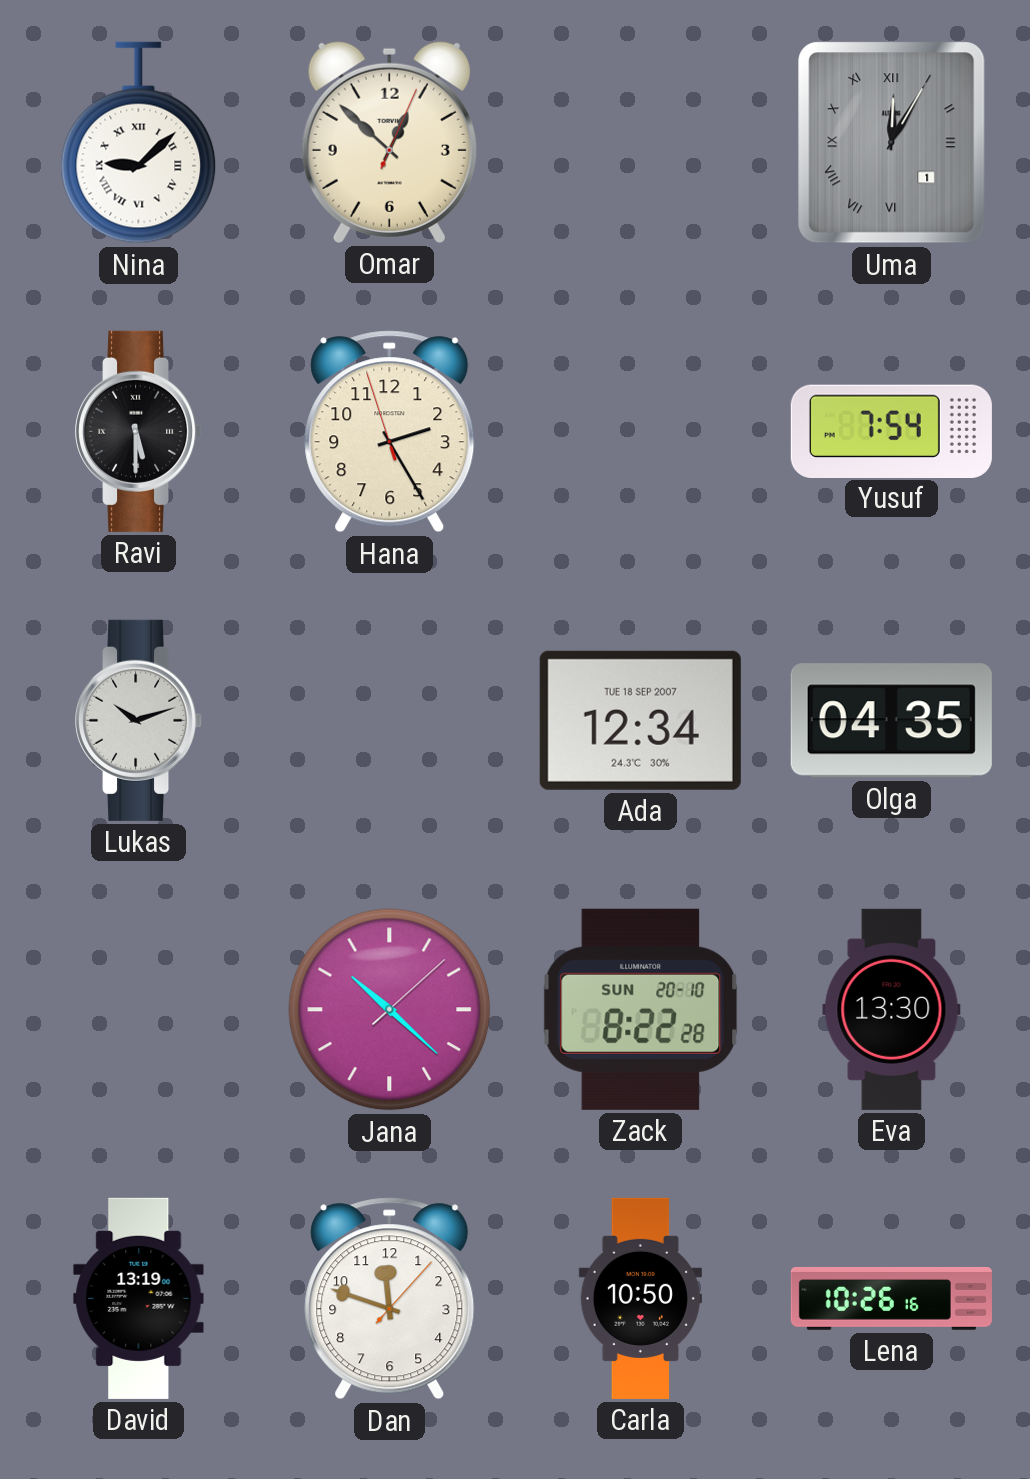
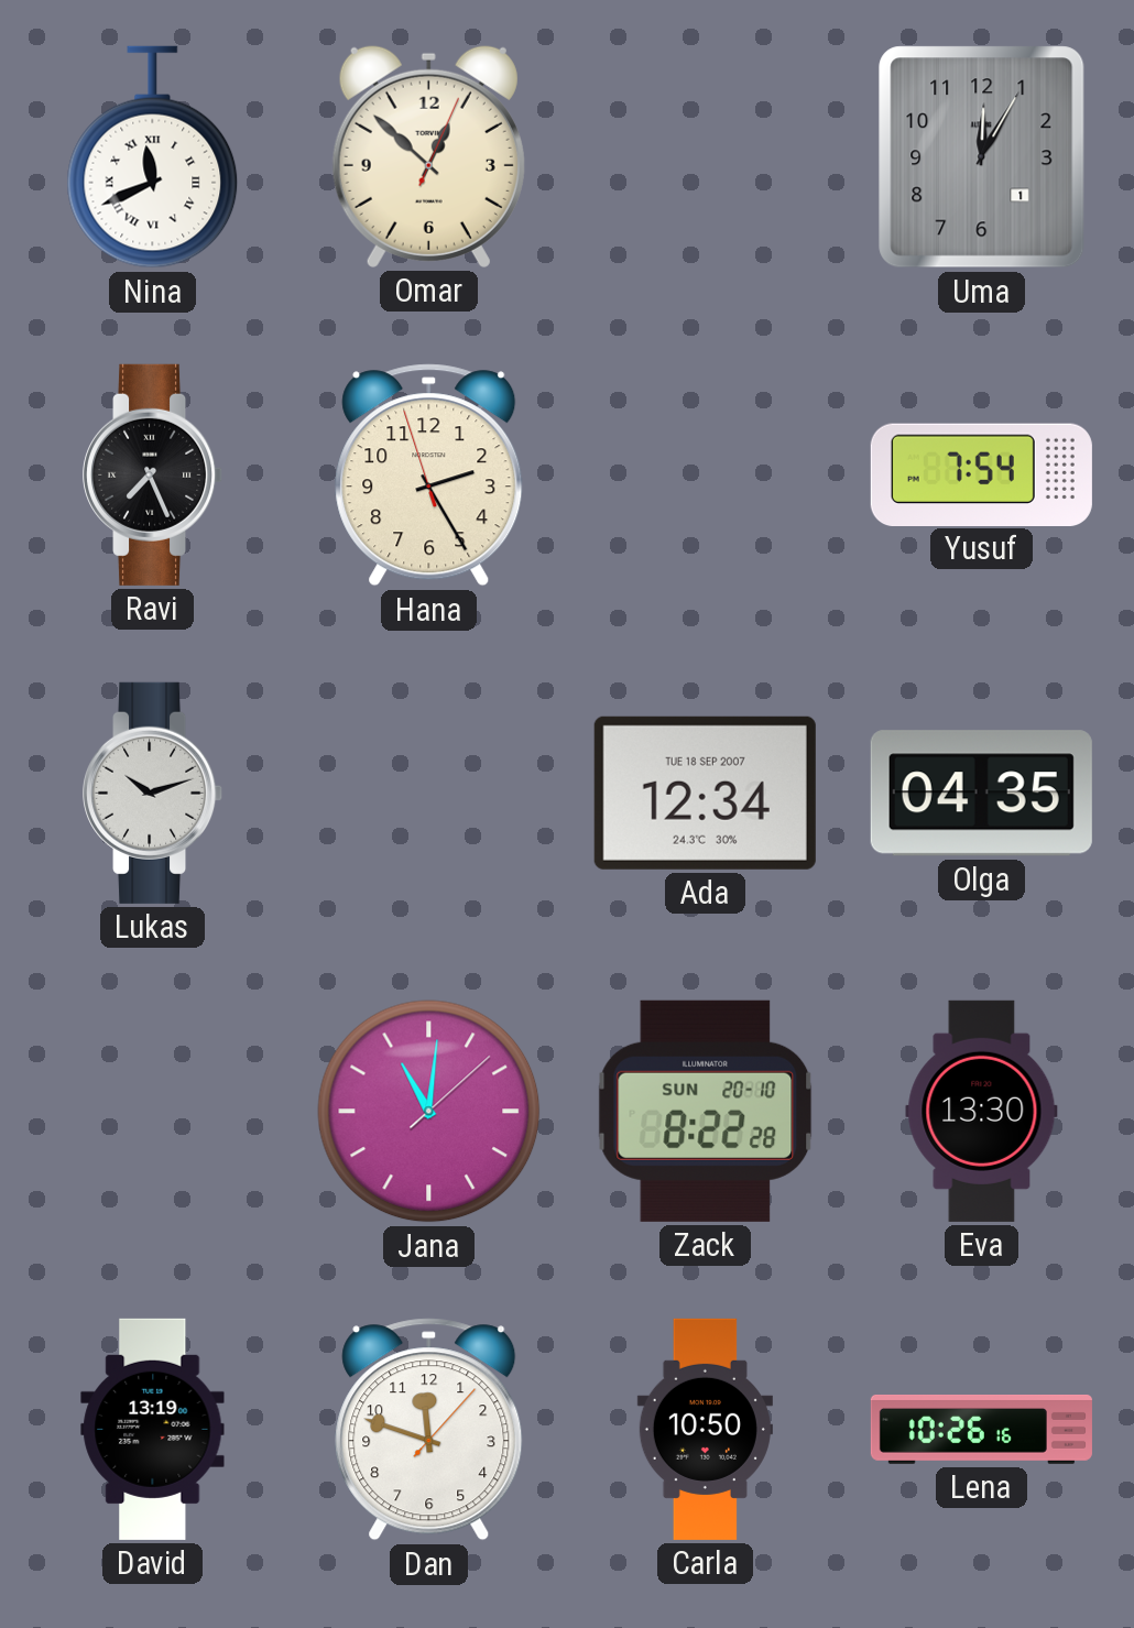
Nina: 9:08 -> 11:41
Uma numerals: Roman -> Arabic
Ravi: 5:30 -> 7:26
Jana: 10:22 -> 11:01
